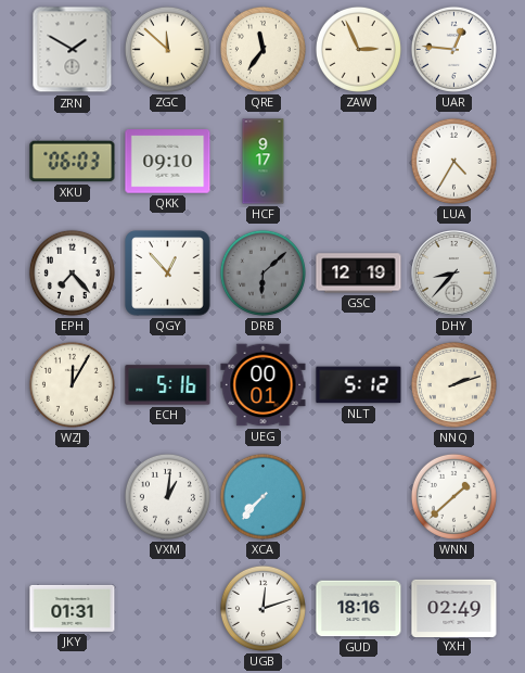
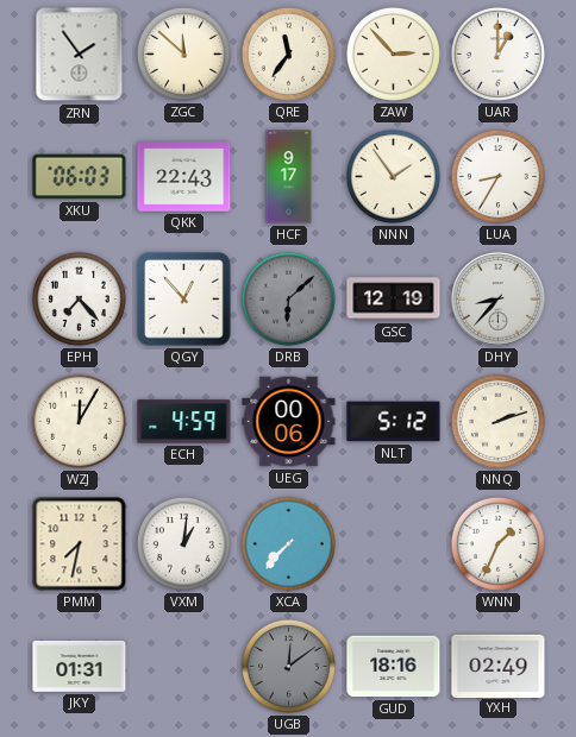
ZRN: 1:50 -> 1:54
ZAW: 2:56 -> 2:53
UAR: 12:46 -> 1:00
QKK: 09:10 -> 22:43
NNN: none -> 1:54
LUA: 4:35 -> 8:35
ECH: 5:16 -> 4:59
UEG: 00:01 -> 00:06
PMM: none -> 7:32
WNN: 1:38 -> 1:34
UGB: 12:12 -> 12:09
UGB dial: white -> grey
